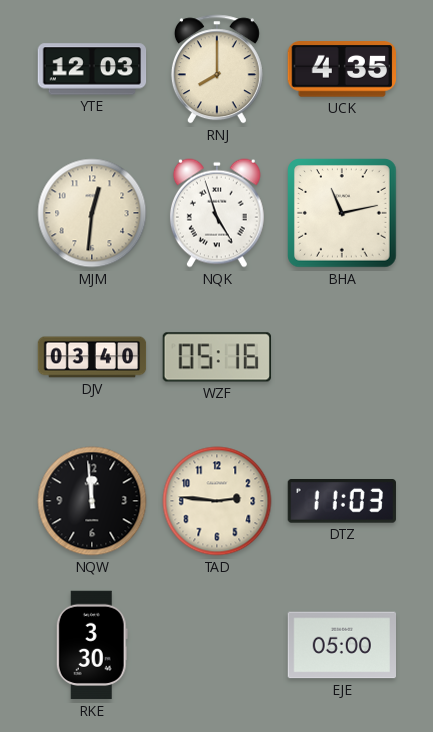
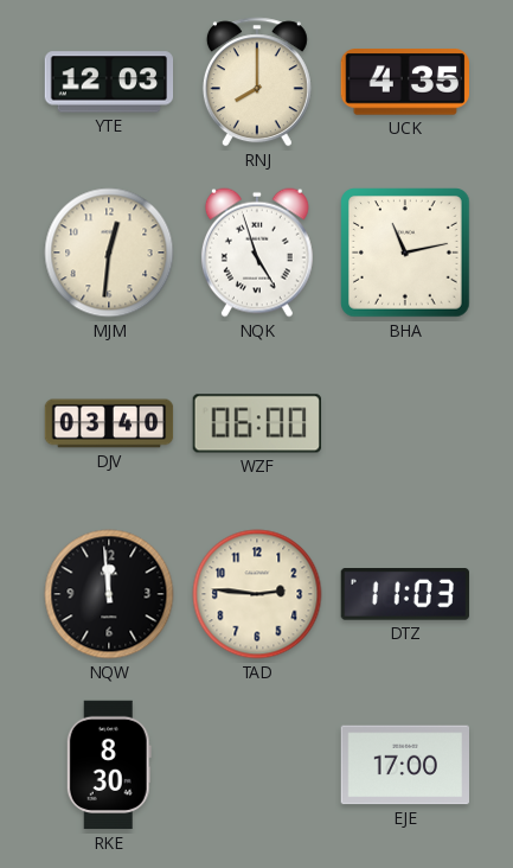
WZF: 05:16 -> 06:00
RKE: 3:30 -> 8:30
EJE: 05:00 -> 17:00
